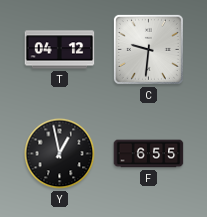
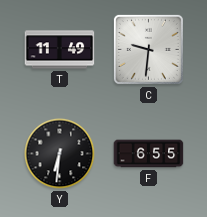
T: 04:12 -> 11:49
Y: 12:58 -> 6:31
